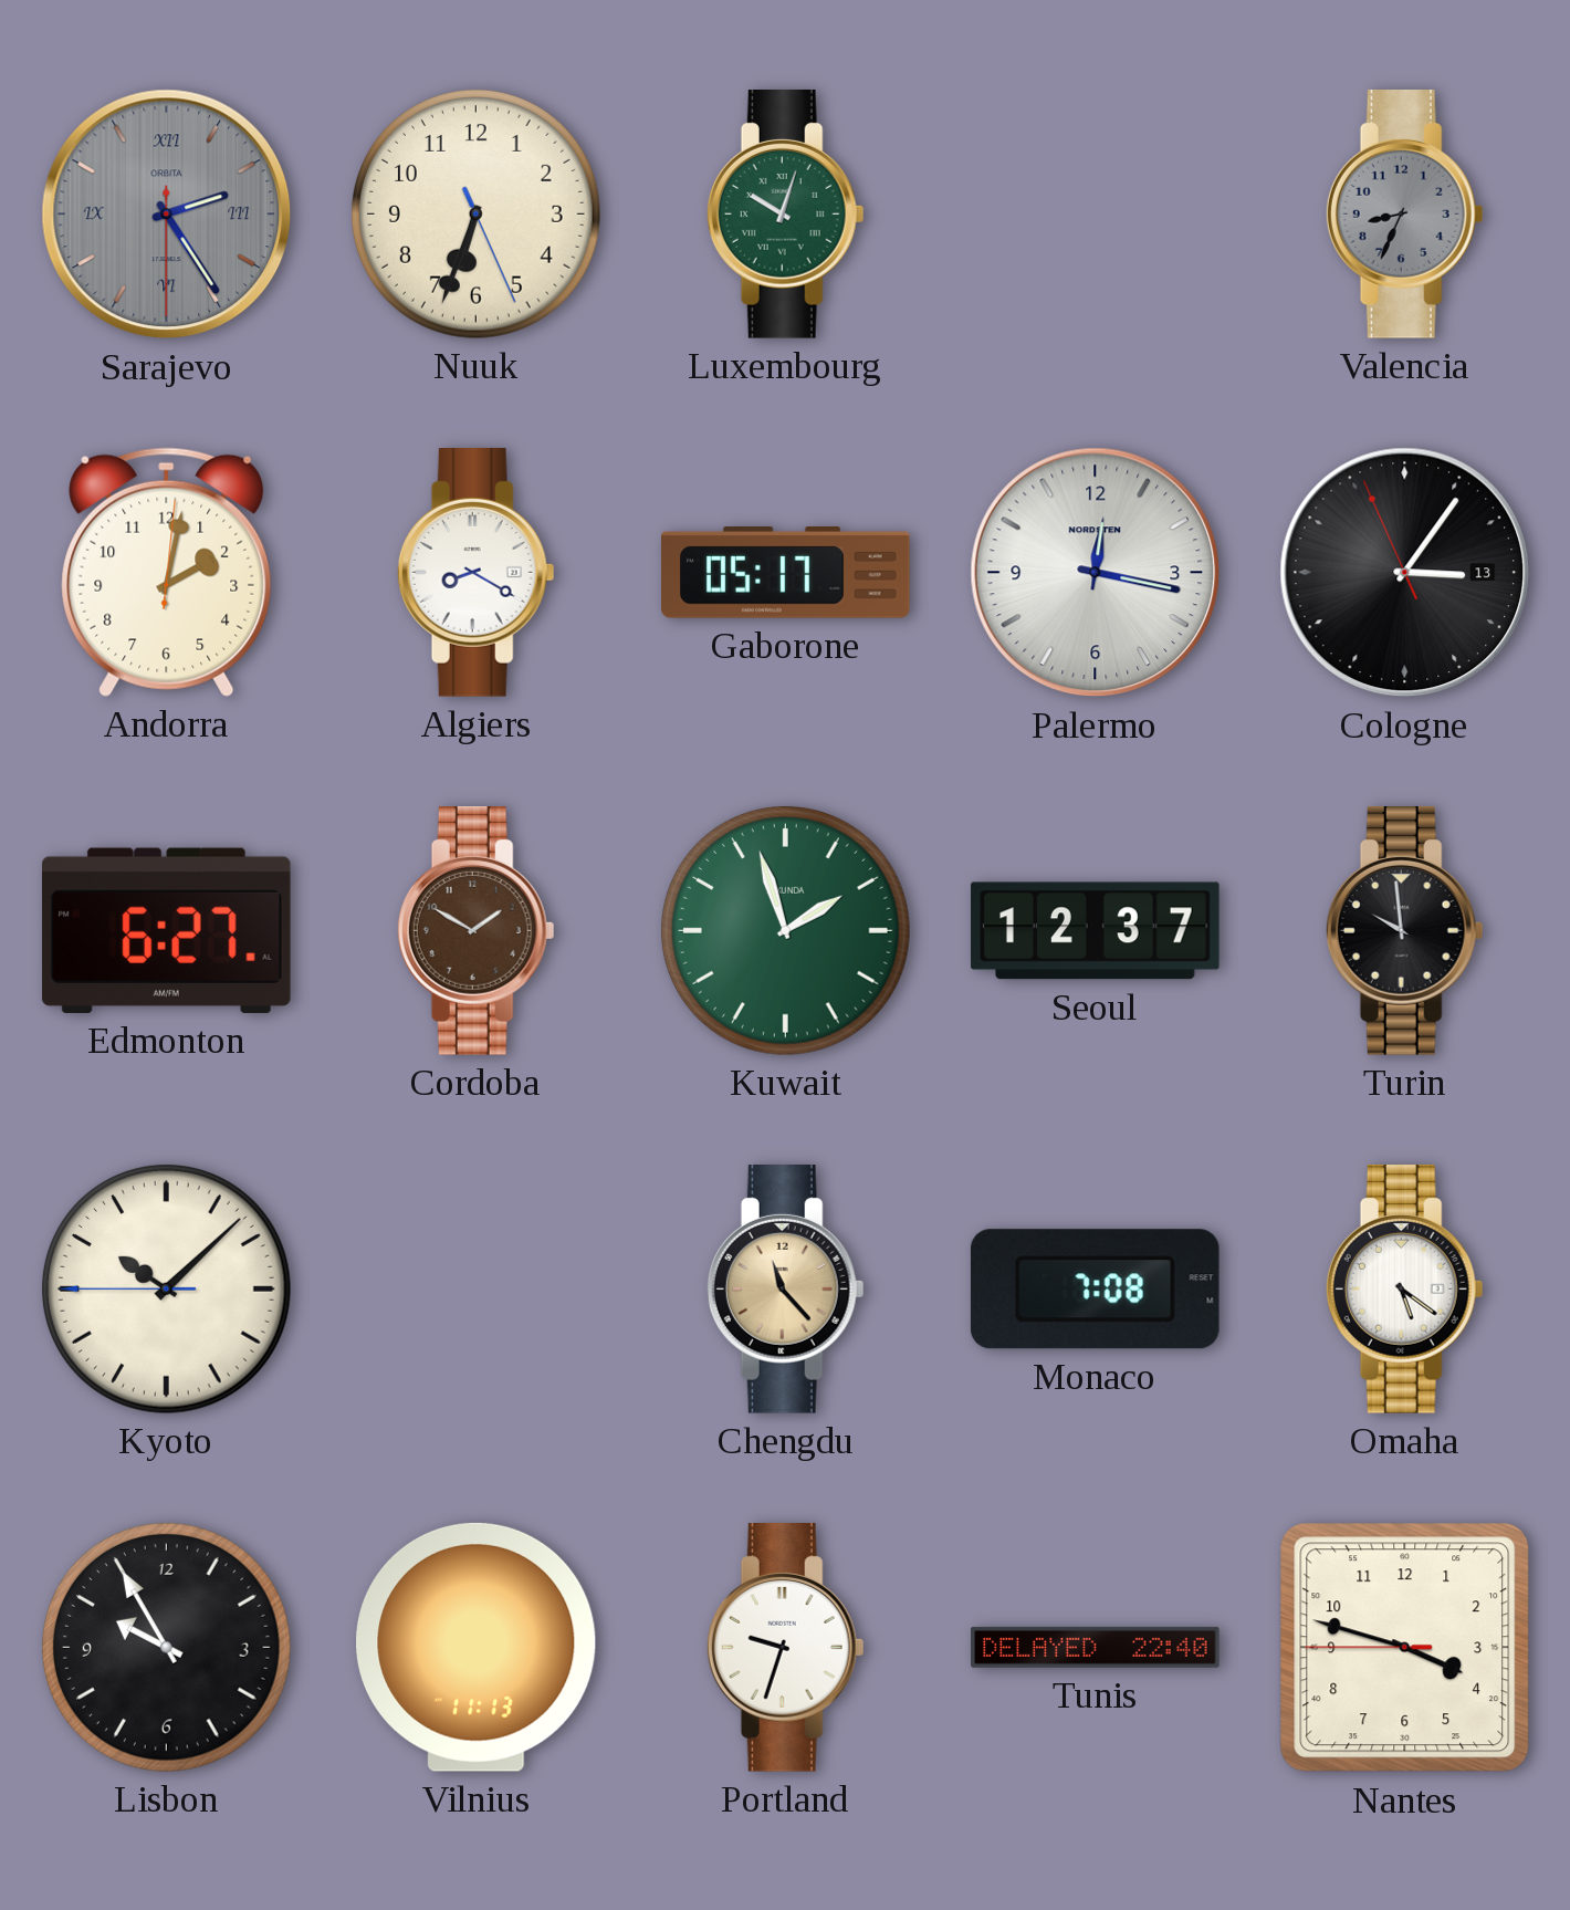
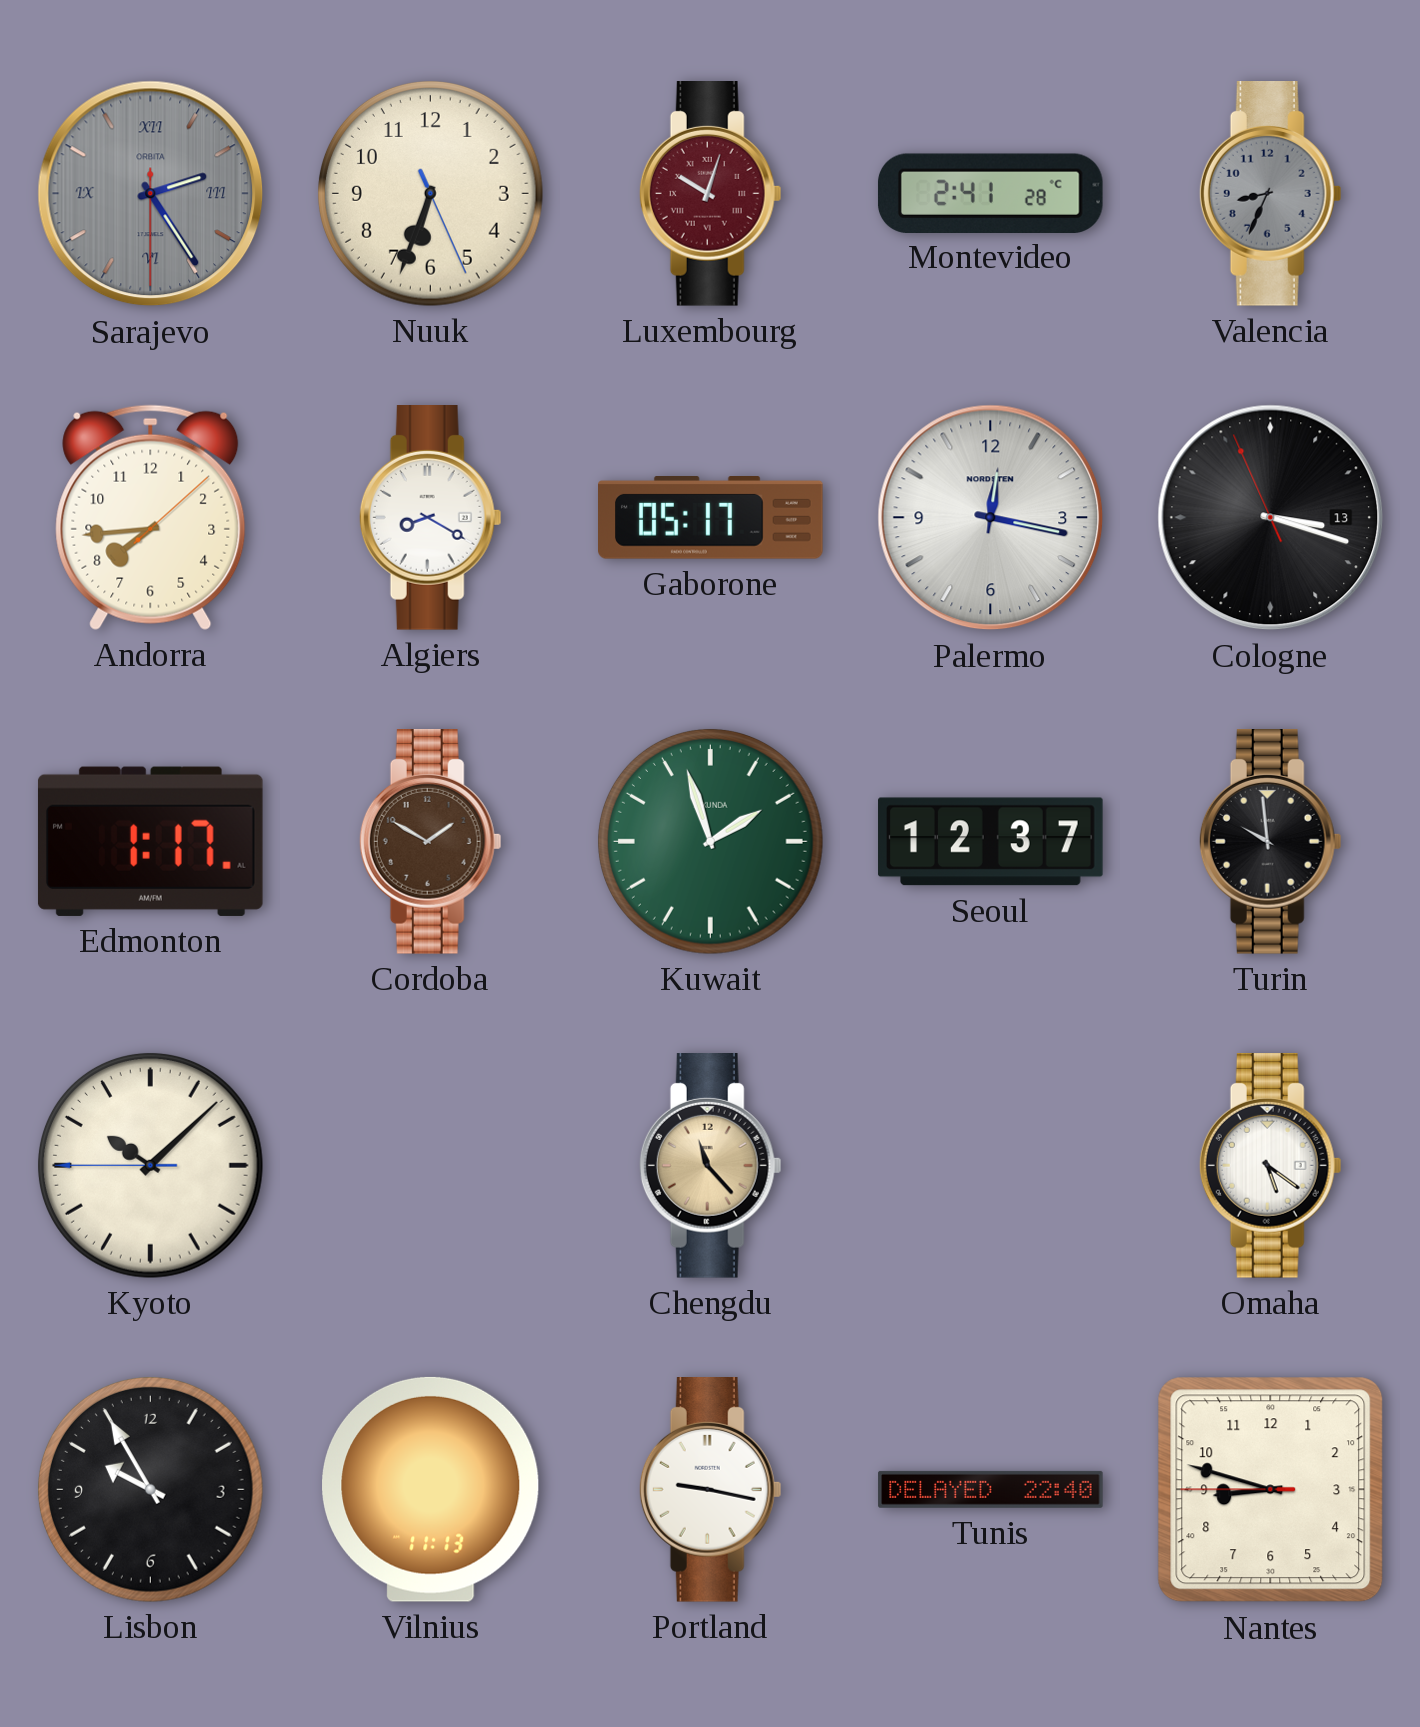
Luxembourg dial: green -> burgundy
Montevideo: none -> 2:41
Andorra: 2:02 -> 7:44
Cologne: 3:05 -> 3:17
Edmonton: 6:27 -> 1:17
Monaco: 7:08 -> none
Portland: 9:33 -> 9:17
Nantes: 3:47 -> 8:47
